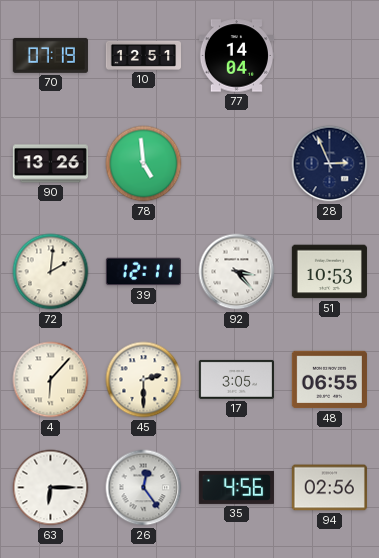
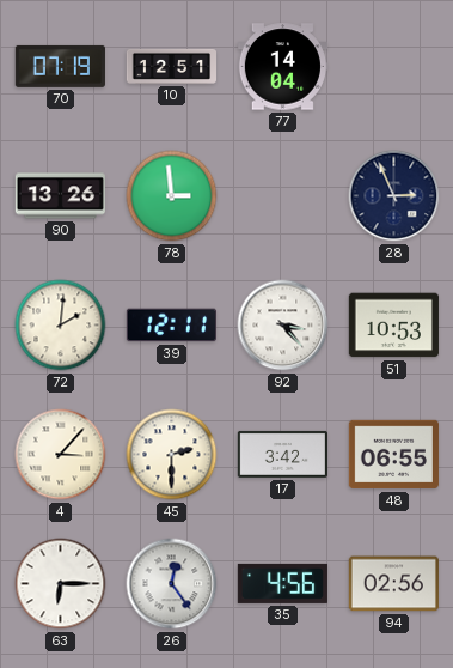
78: 4:59 -> 2:59
4: 6:07 -> 3:07
17: 3:05 -> 3:42
